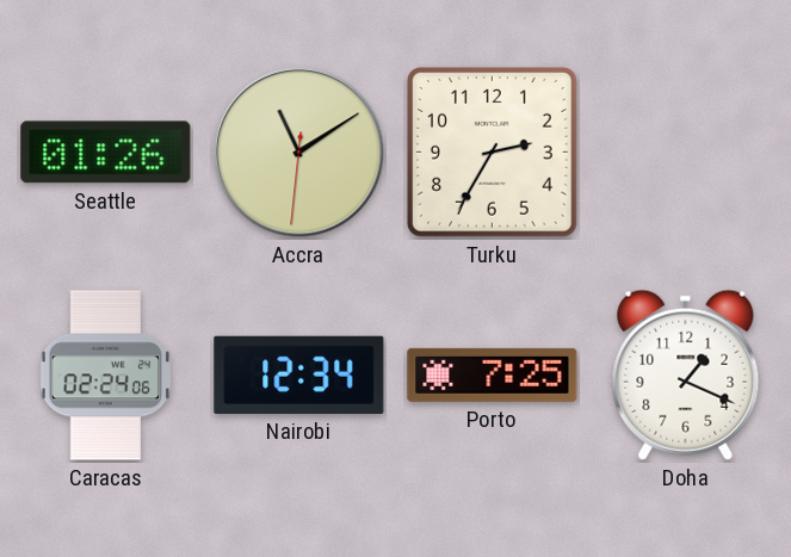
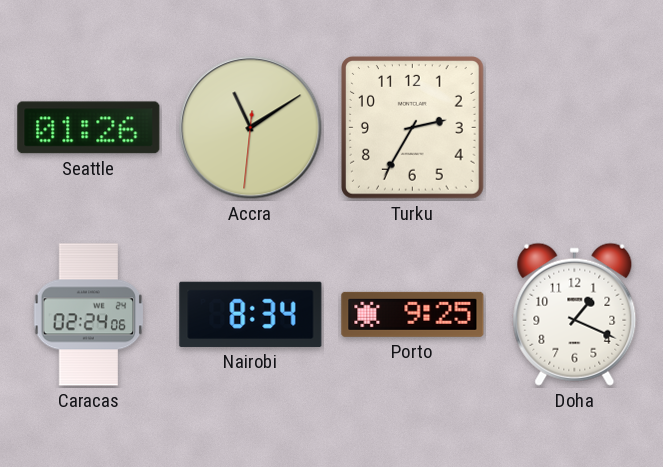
Nairobi: 12:34 -> 8:34
Porto: 7:25 -> 9:25
